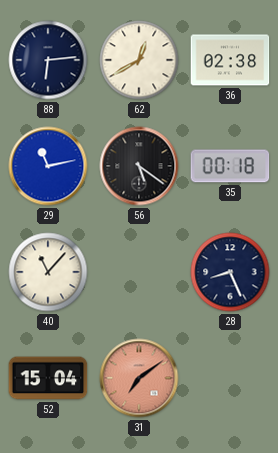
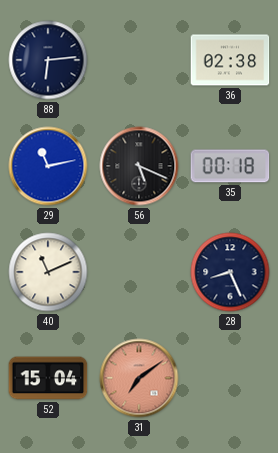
62: 12:40 -> none
56: 5:21 -> 5:19
40: 11:07 -> 11:11
